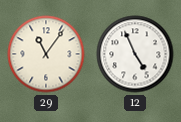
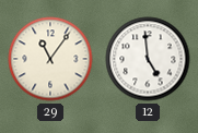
12: 4:56 -> 4:59
